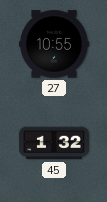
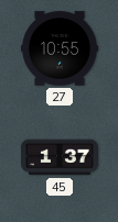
45: 1:32 -> 1:37
